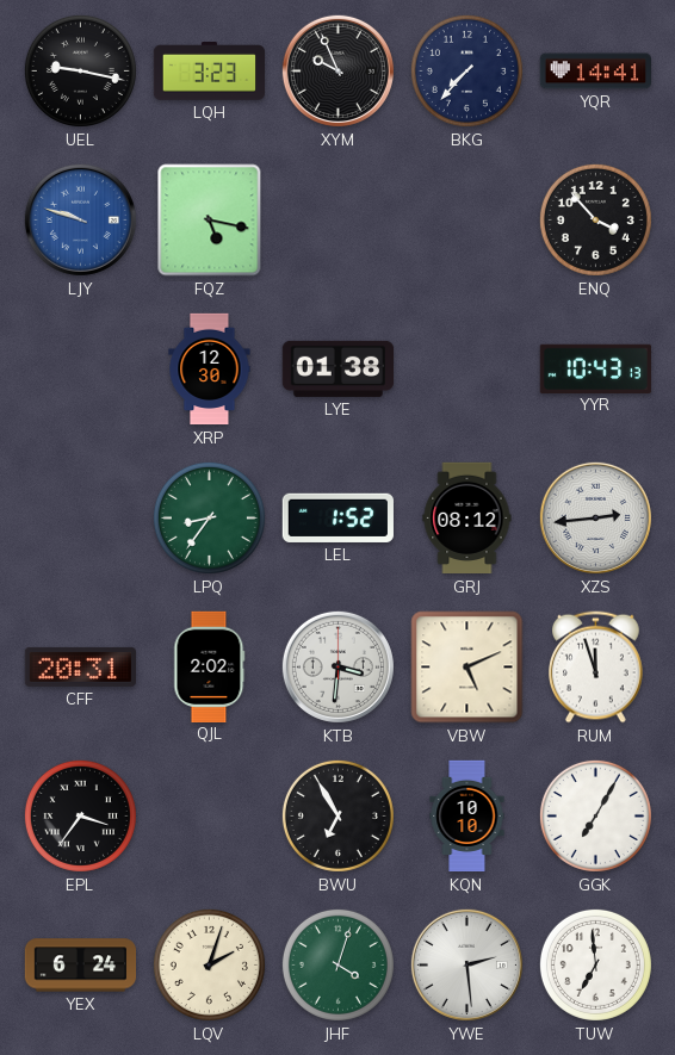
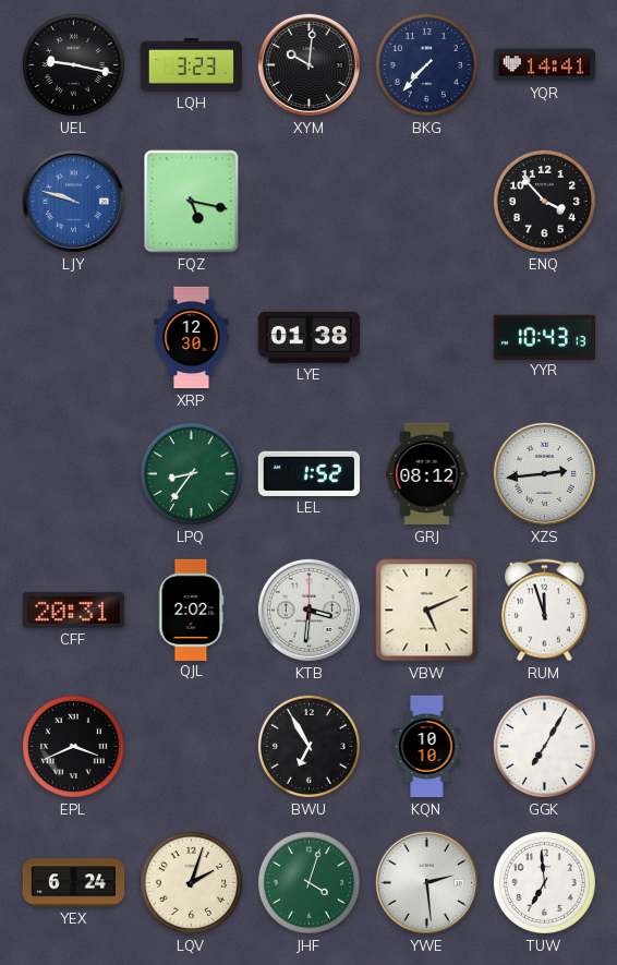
XYM: 9:56 -> 10:01
EPL: 3:36 -> 3:41
